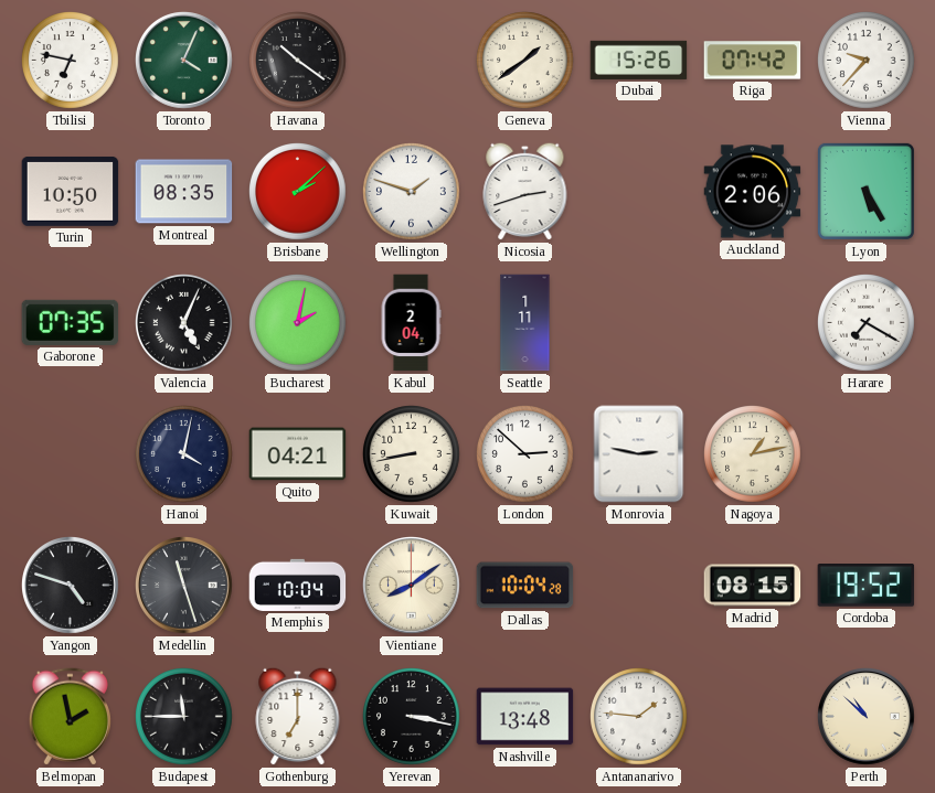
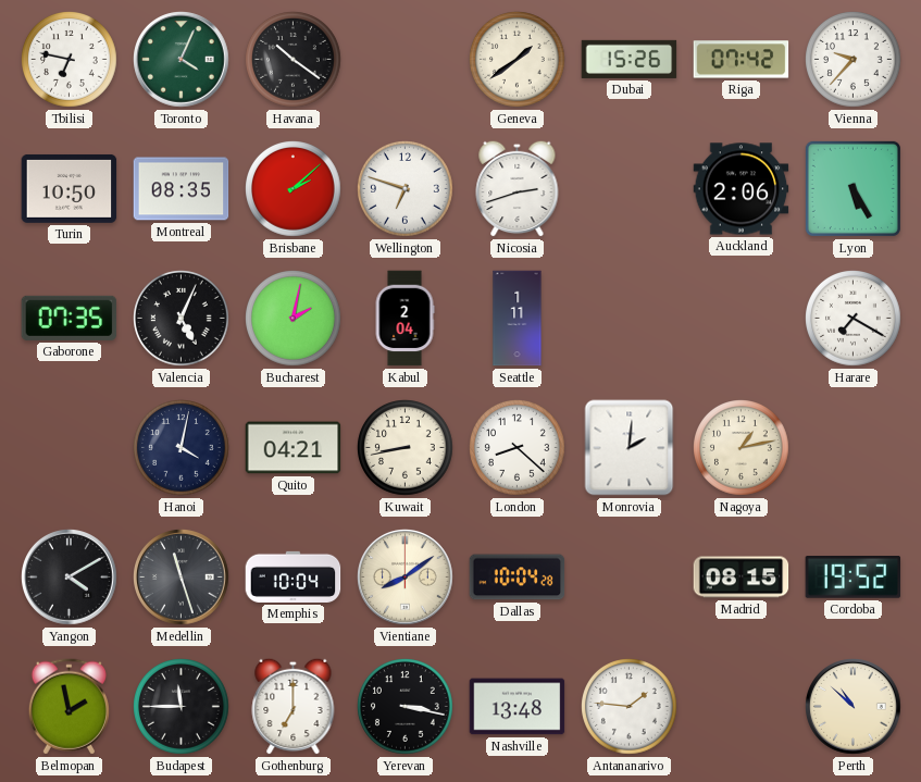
Wellington: 1:48 -> 6:48
London: 2:52 -> 8:22
Monrovia: 2:47 -> 2:01
Yangon: 4:48 -> 4:10
